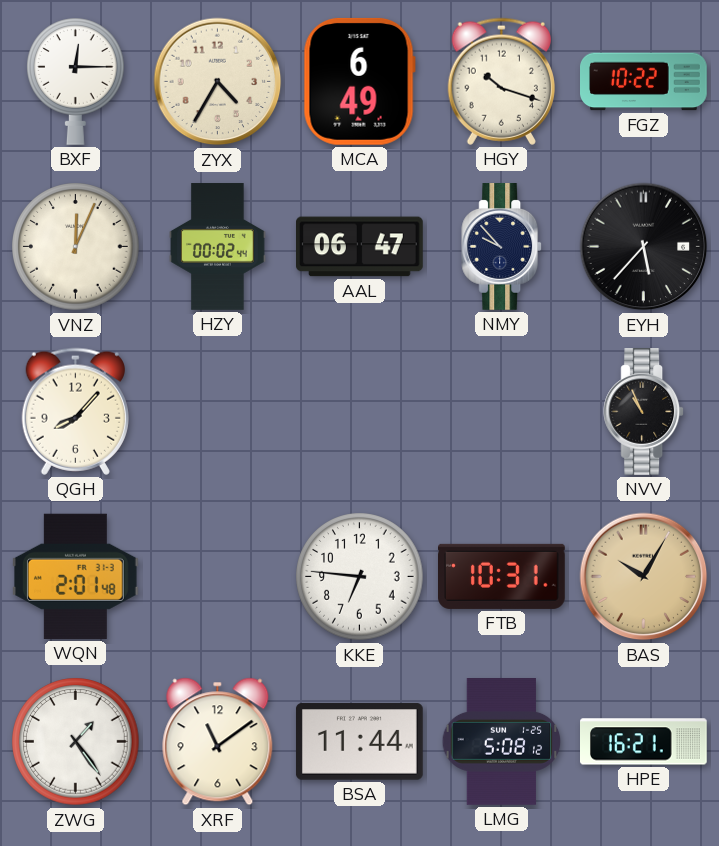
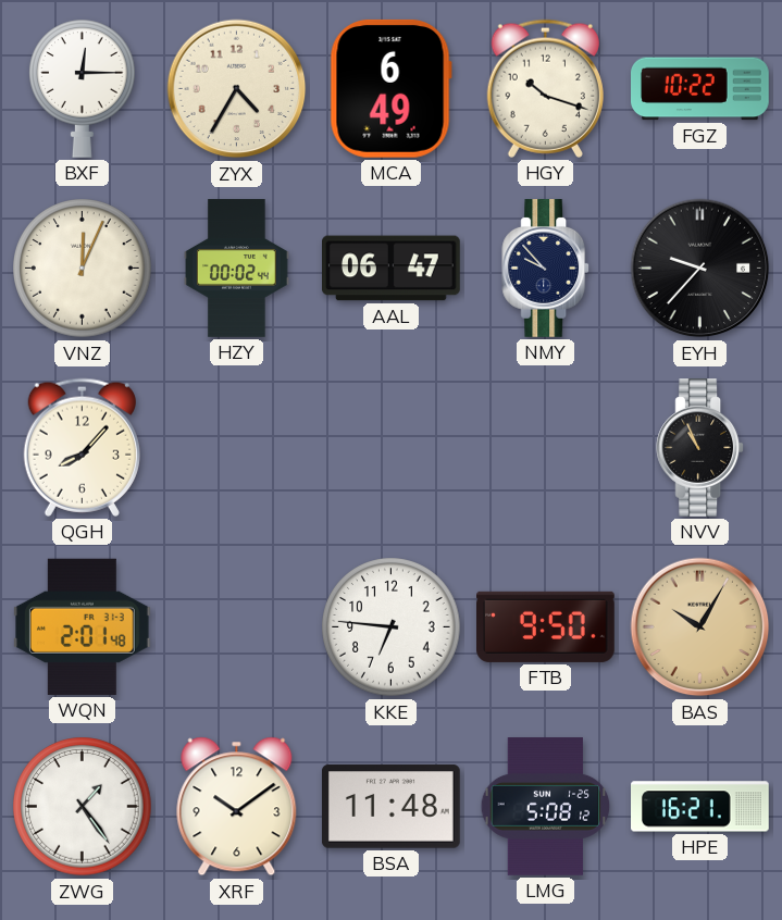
EYH: 5:37 -> 9:37
FTB: 10:31 -> 9:50
XRF: 11:09 -> 10:09
BSA: 11:44 -> 11:48
